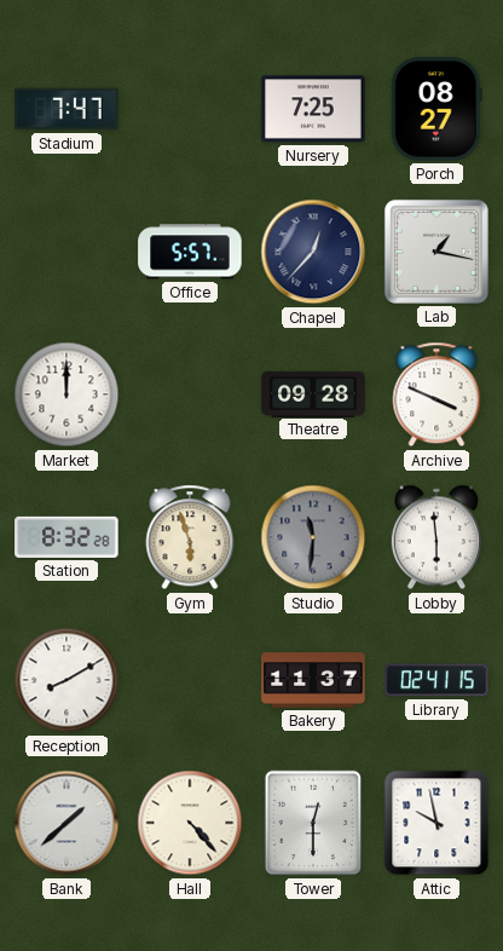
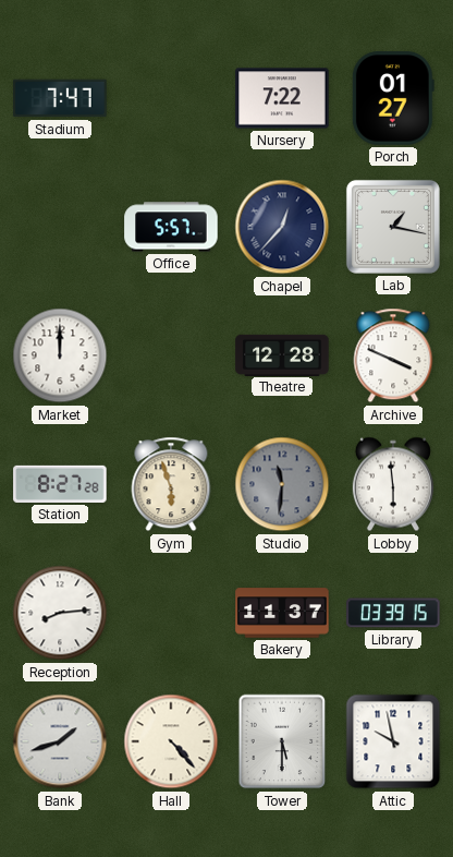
Nursery: 7:25 -> 7:22
Porch: 08:27 -> 01:27
Theatre: 09:28 -> 12:28
Station: 8:32 -> 8:27
Reception: 8:10 -> 8:14
Library: 02:41 -> 03:39
Bank: 1:38 -> 1:42
Tower: 12:30 -> 5:30
